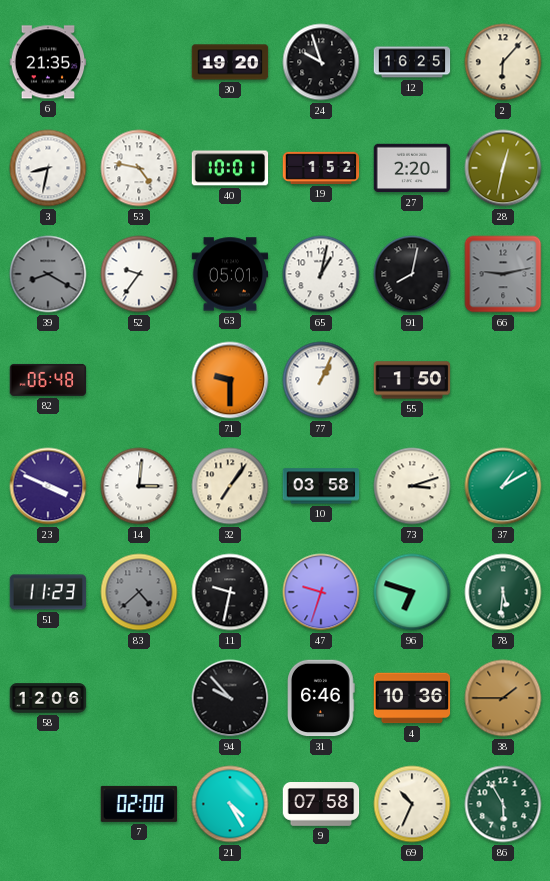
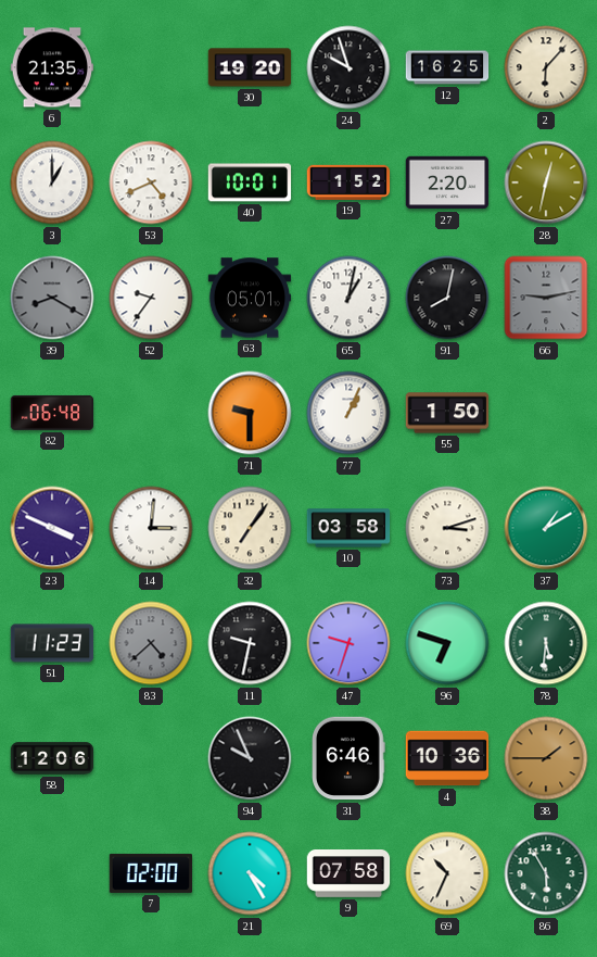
3: 8:32 -> 1:00
53: 4:47 -> 4:41
94: 9:53 -> 9:56
